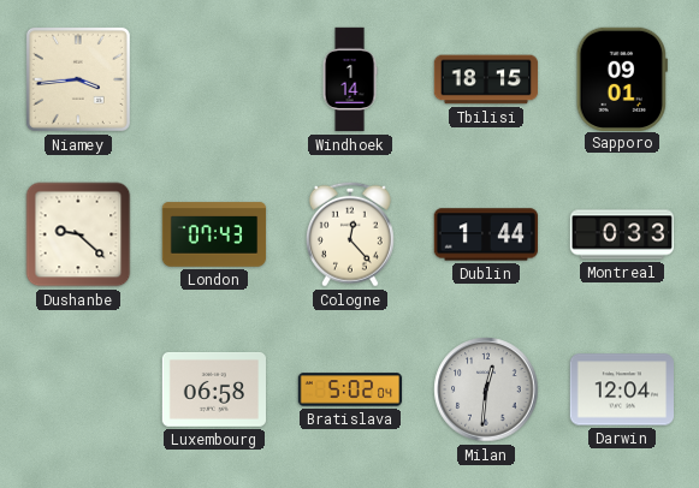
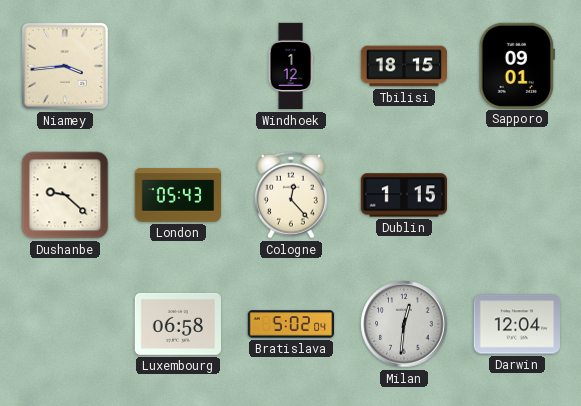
Windhoek: 1:14 -> 1:12
London: 07:43 -> 05:43
Dublin: 1:44 -> 1:15
Montreal: 0:33 -> none
